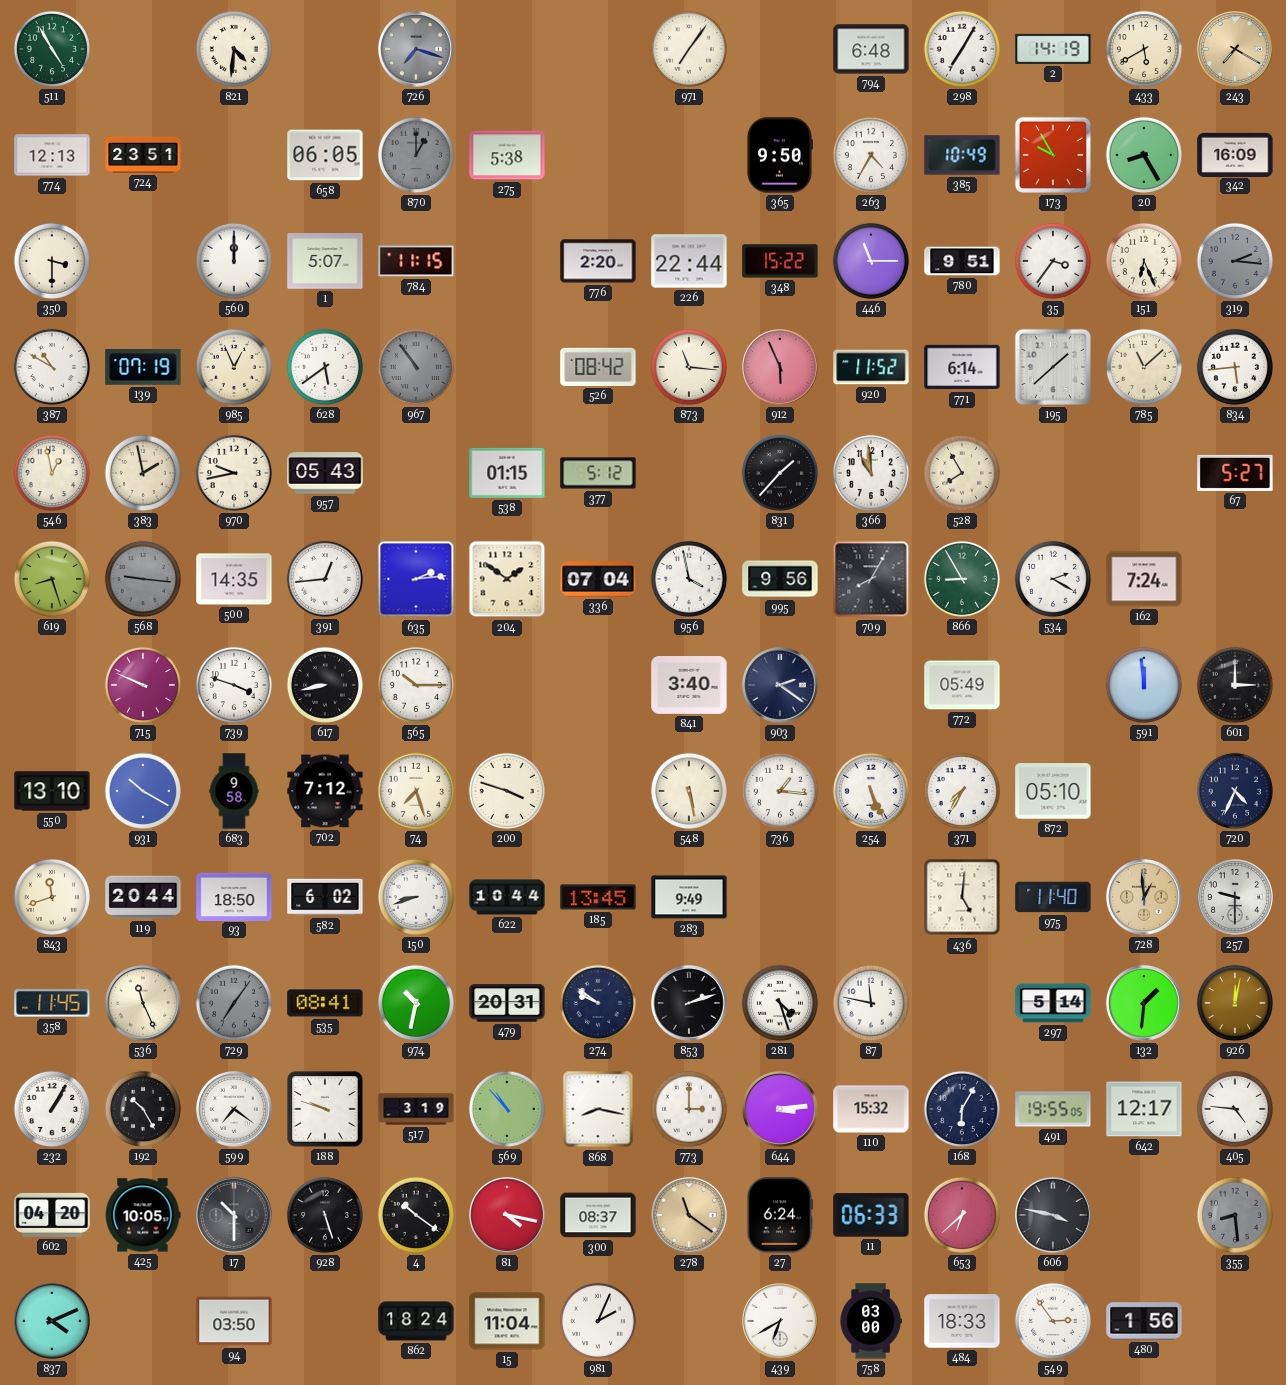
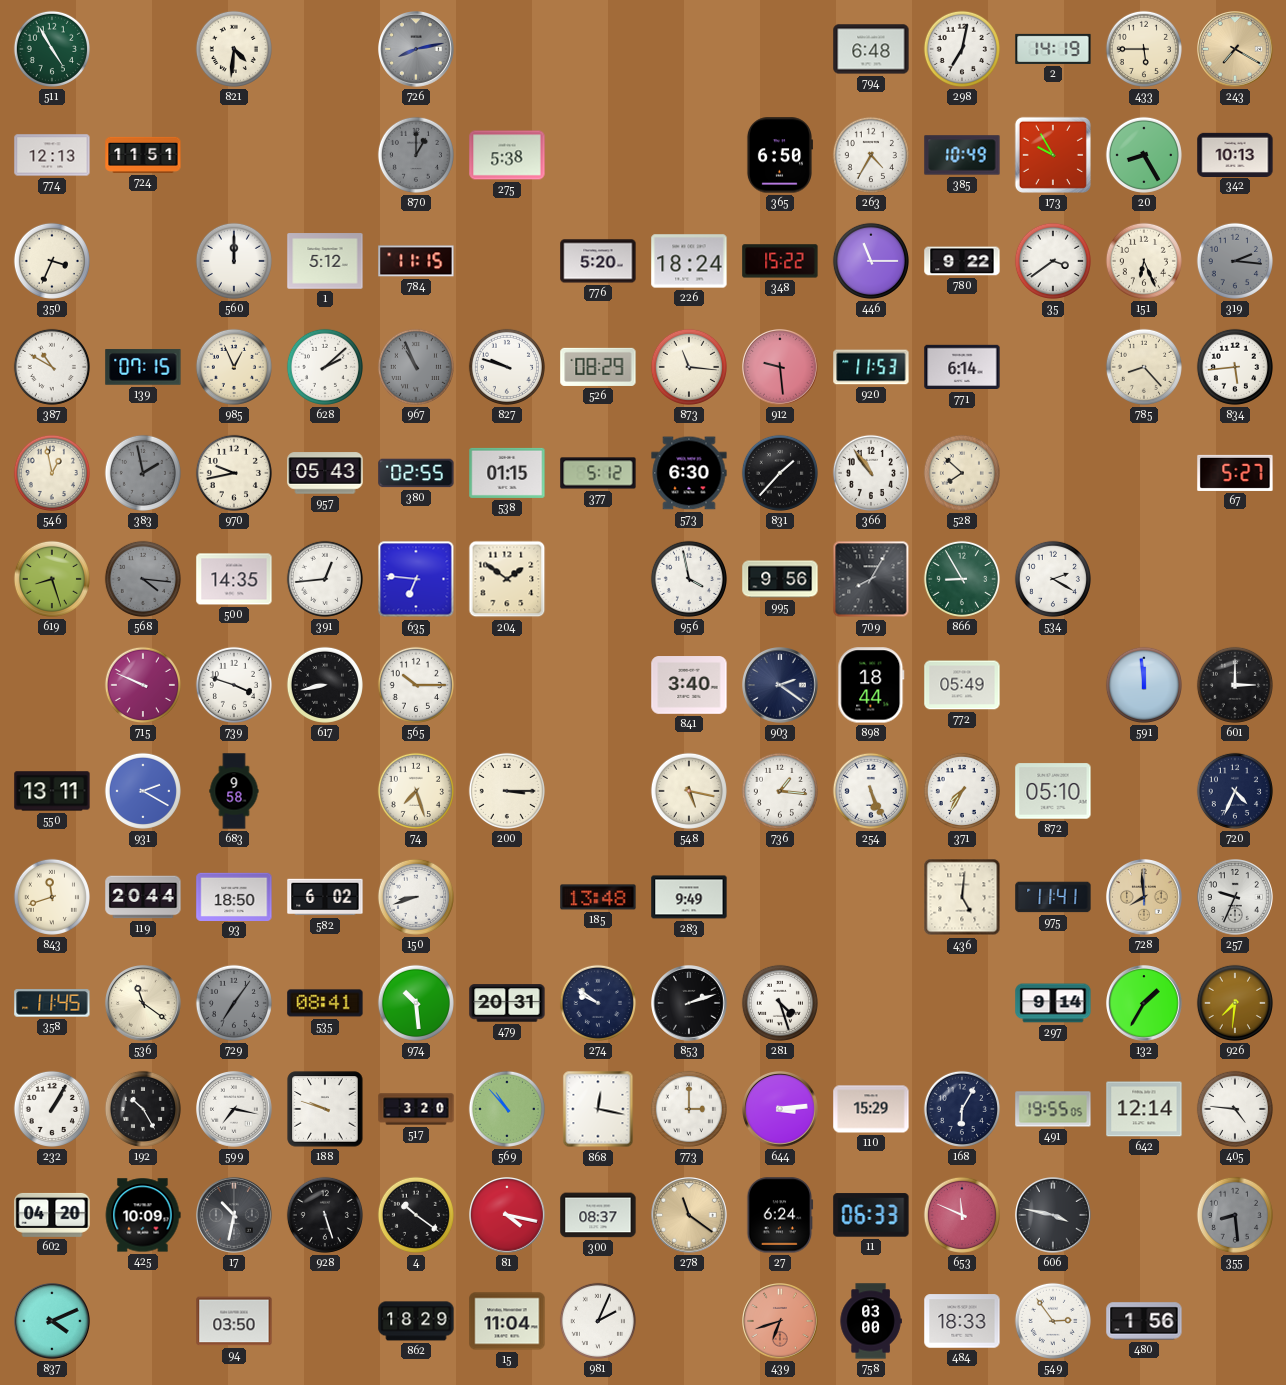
726: 7:18 -> 8:13
971: 7:06 -> none
298: 7:05 -> 7:02
433: 5:40 -> 5:45
724: 23:51 -> 11:51
658: 06:05 -> none
365: 9:50 -> 6:50
342: 16:09 -> 10:13
350: 3:30 -> 3:34
1: 5:07 -> 5:12
776: 2:20 -> 5:20
226: 22:44 -> 18:24
780: 9:51 -> 9:22
35: 3:36 -> 3:39
139: 07:19 -> 07:15
628: 5:39 -> 2:08
967: 10:54 -> 10:56
827: none -> 9:48
526: 08:42 -> 08:29
912: 5:56 -> 9:29
920: 11:52 -> 11:53
195: 1:38 -> none
785: 11:08 -> 8:23
383 dial: cream -> grey
380: none -> 02:55
573: none -> 6:30
366: 10:59 -> 10:54
528: 7:55 -> 7:52
568: 9:16 -> 4:16
635: 2:14 -> 6:46
336: 07:04 -> none
162: 7:24 -> none
898: none -> 18:44
550: 13:10 -> 13:11
931: 10:20 -> 2:20
702: 7:12 -> none
200: 3:48 -> 3:15
548: 5:28 -> 5:17
622: 10:44 -> none
185: 13:45 -> 13:48
975: 11:40 -> 11:41
728: 12:59 -> 7:59
257: 9:30 -> 9:34
536: 11:26 -> 11:21
974: 10:32 -> 10:29
87: 11:47 -> none
297: 5:14 -> 9:14
132: 1:31 -> 1:35
926: 12:02 -> 7:31
599: 7:21 -> 7:17
517: 3:19 -> 3:20
868: 8:17 -> 12:17
110: 15:32 -> 15:29
642: 12:17 -> 12:14
425: 10:05 -> 10:09
17: 10:30 -> 10:32
653: 6:38 -> 11:49
862: 18:24 -> 18:29
439: 6:40 -> 6:42
439 dial: white -> salmon
